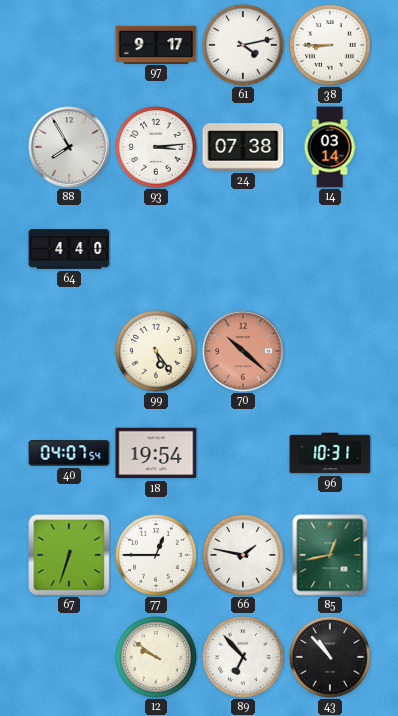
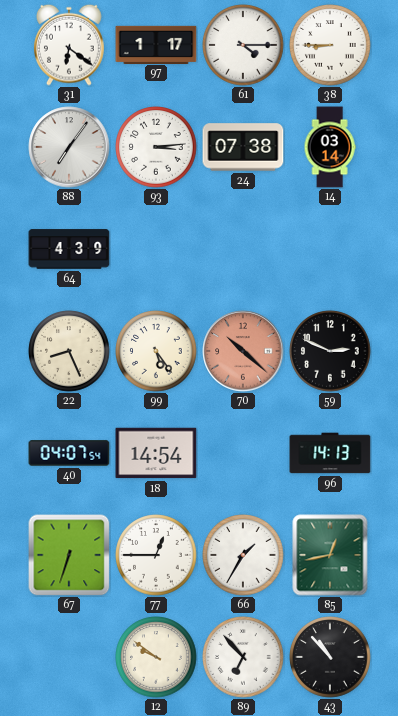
31: none -> 6:21
97: 9:17 -> 1:17
61: 4:13 -> 4:15
88: 7:55 -> 7:06
64: 4:40 -> 4:39
22: none -> 8:26
59: none -> 2:49
18: 19:54 -> 14:54
96: 10:31 -> 14:13
66: 1:47 -> 1:35
